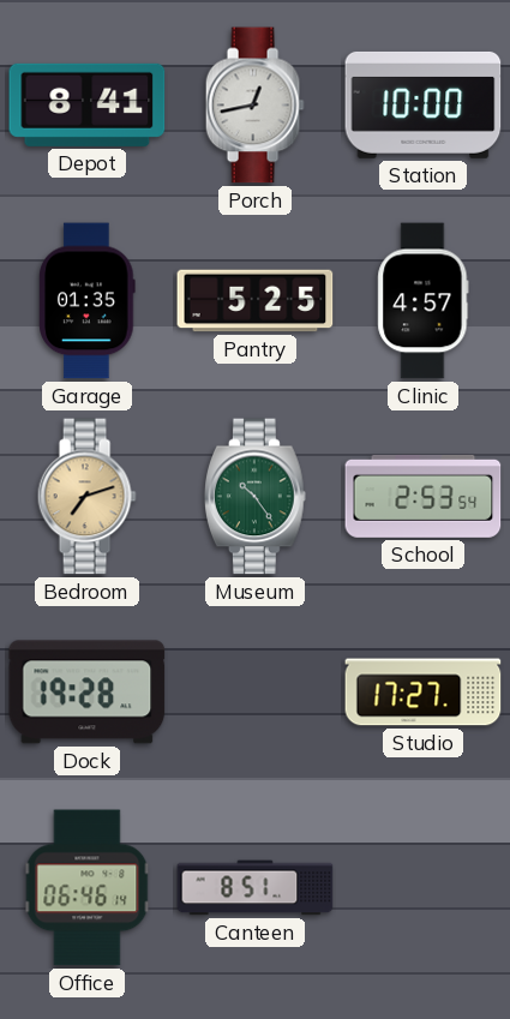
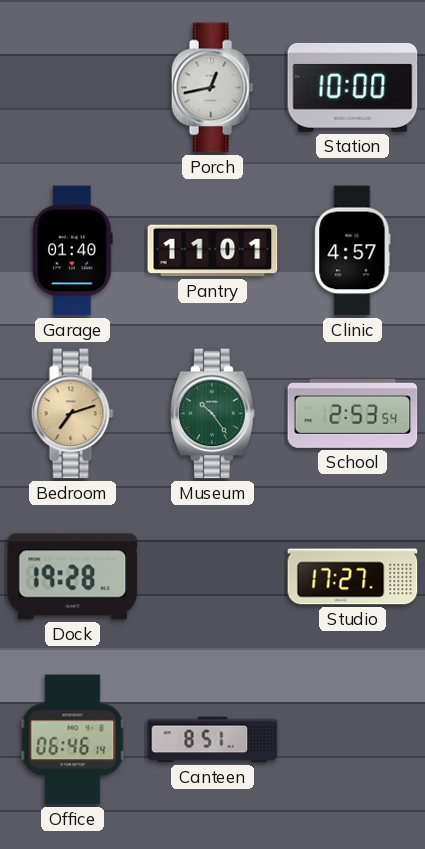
Depot: 8:41 -> none
Garage: 01:35 -> 01:40
Pantry: 5:25 -> 11:01
